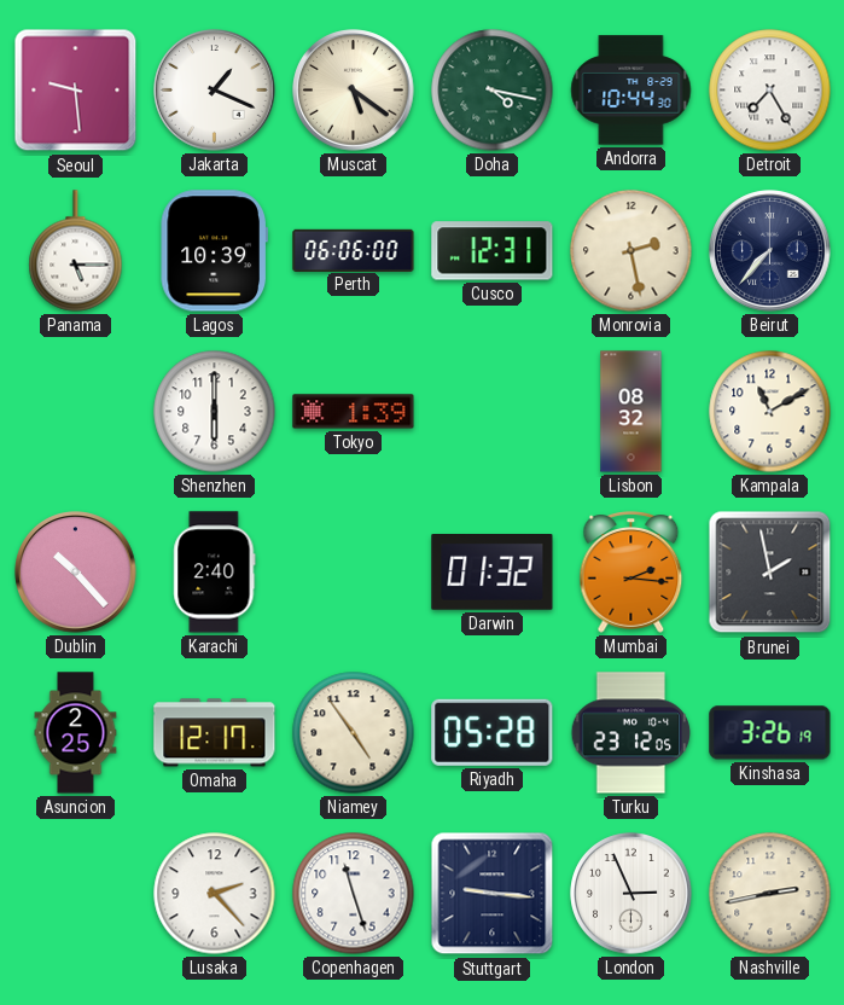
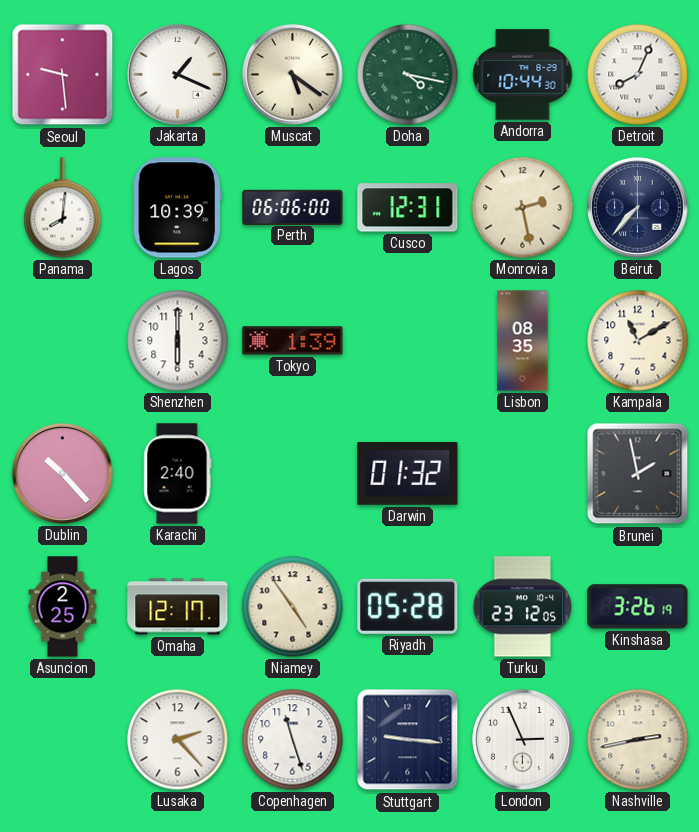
Detroit: 7:25 -> 8:04
Panama: 5:15 -> 8:01
Lisbon: 08:32 -> 08:35
Mumbai: 2:16 -> none
